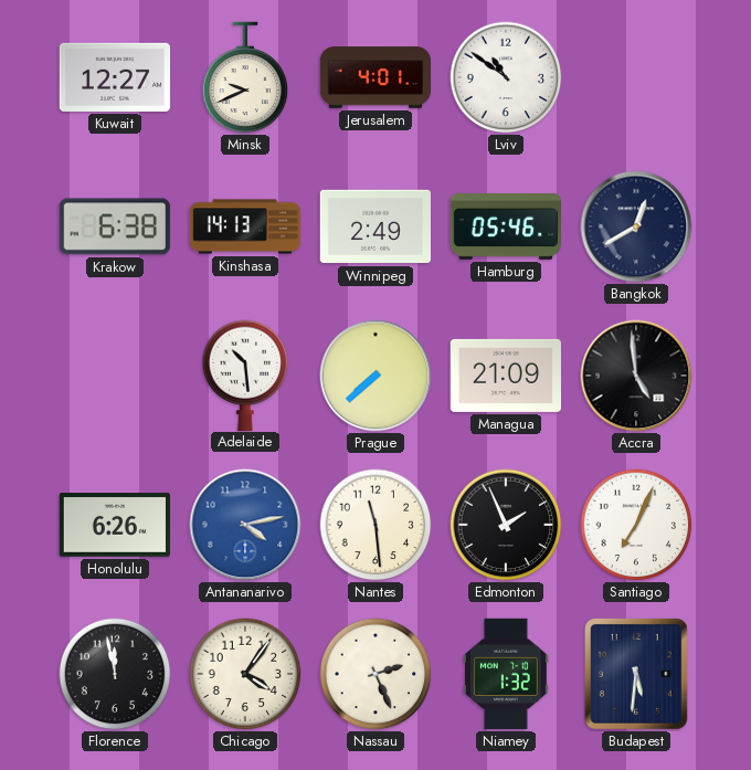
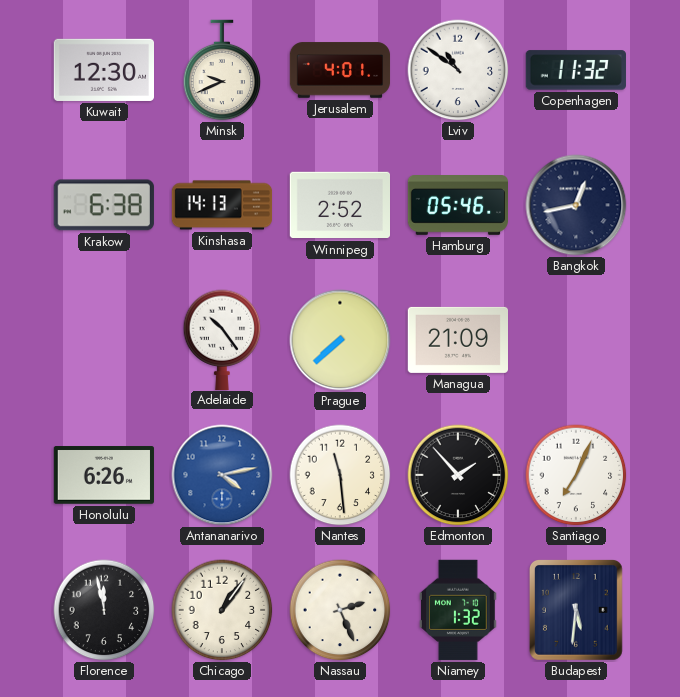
Kuwait: 12:27 -> 12:30
Copenhagen: none -> 11:32
Winnipeg: 2:49 -> 2:52
Bangkok: 12:40 -> 12:43
Adelaide: 10:29 -> 10:24
Accra: 4:59 -> none
Edmonton: 1:56 -> 1:53
Chicago: 4:06 -> 1:06
